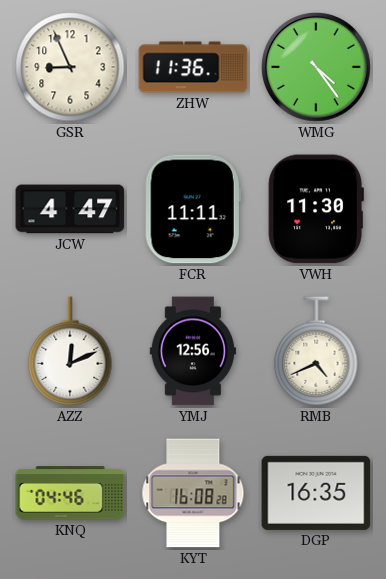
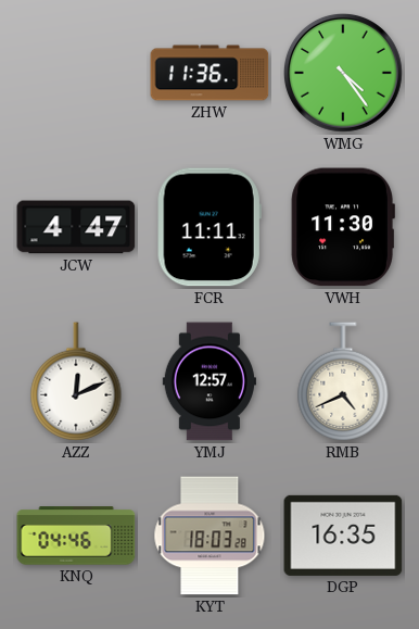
GSR: 8:56 -> none
YMJ: 12:56 -> 12:57
KYT: 16:08 -> 18:03
